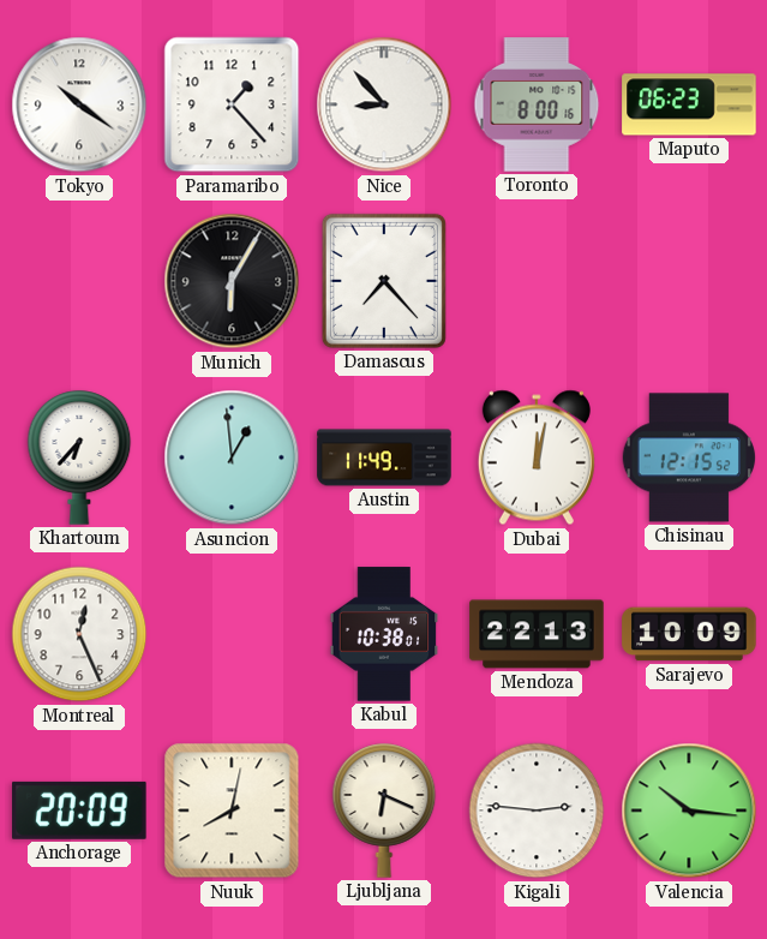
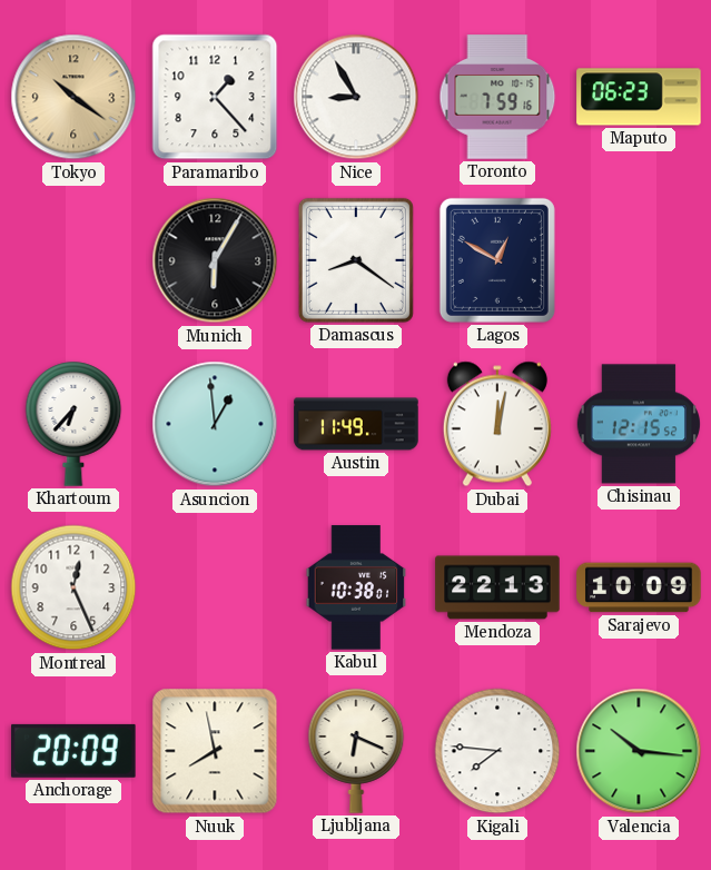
Tokyo dial: white -> champagne
Nice: 8:53 -> 8:55
Toronto: 8:00 -> 7:59
Damascus: 7:23 -> 8:21
Lagos: none -> 12:50
Nuuk: 8:02 -> 7:58
Kigali: 2:46 -> 7:46
